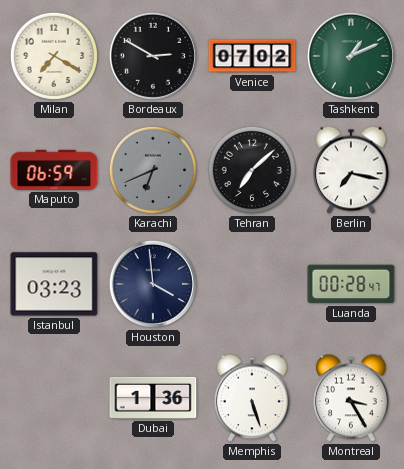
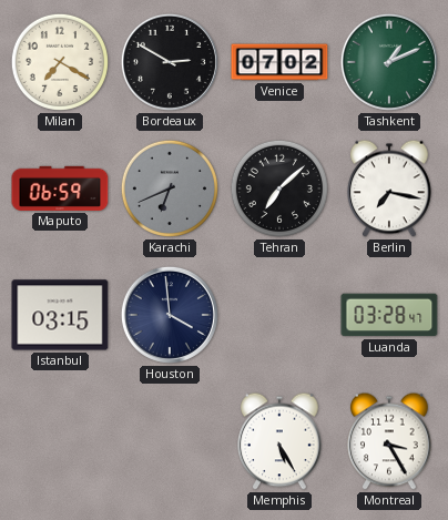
Istanbul: 03:23 -> 03:15
Luanda: 00:28 -> 03:28
Dubai: 1:36 -> none
Memphis: 5:27 -> 5:25
